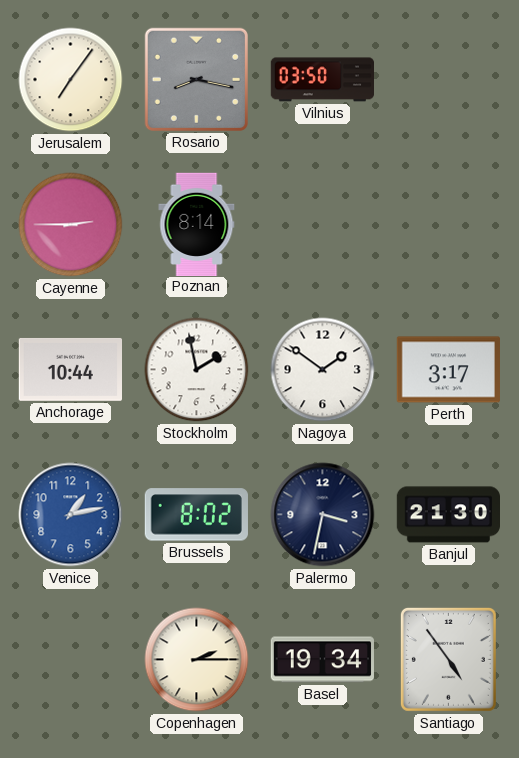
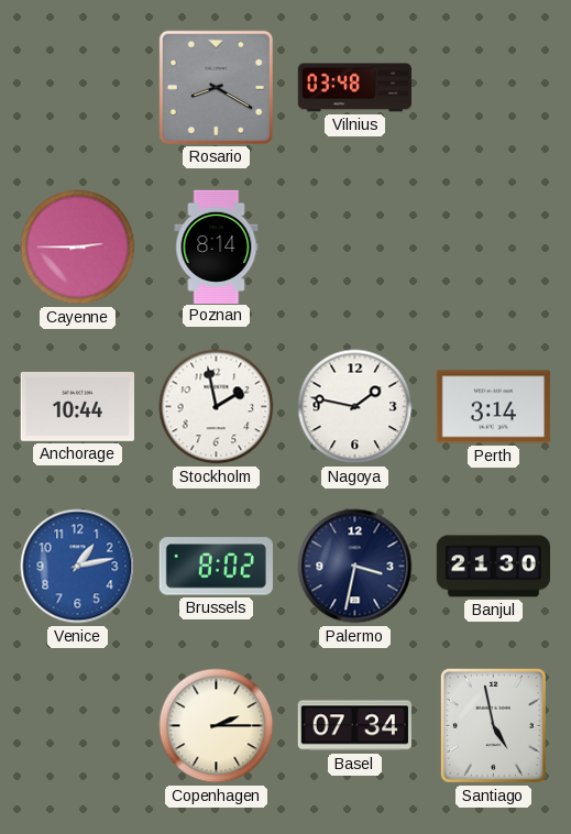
Jerusalem: 7:06 -> none
Rosario: 8:17 -> 8:20
Vilnius: 03:50 -> 03:48
Nagoya: 1:51 -> 1:47
Perth: 3:17 -> 3:14
Basel: 19:34 -> 07:34
Santiago: 4:54 -> 4:58
